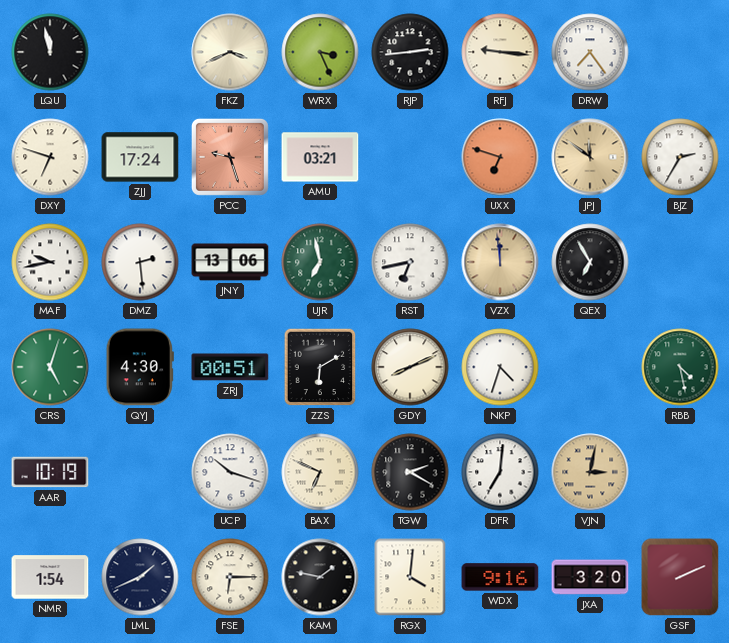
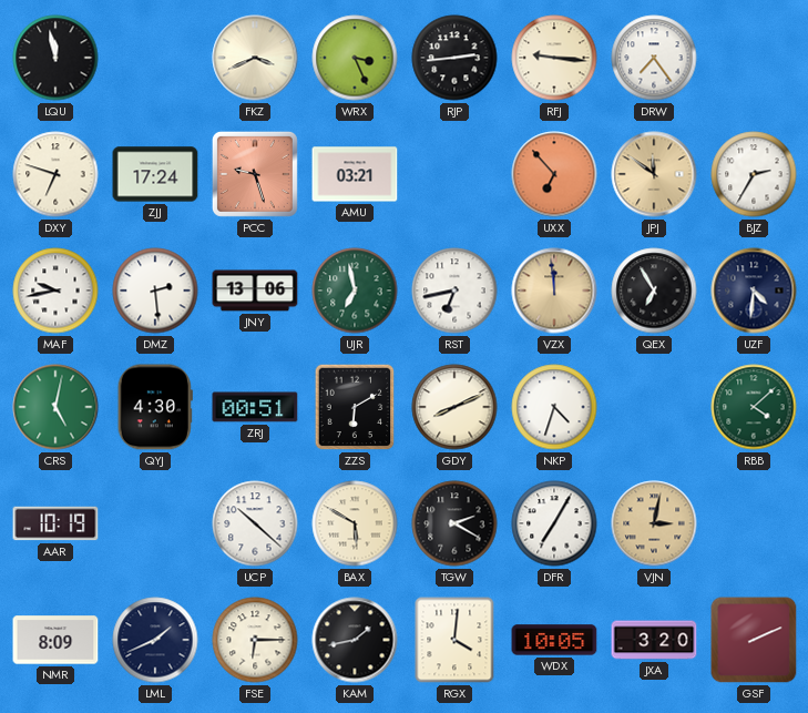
UXX: 6:48 -> 6:53
UZF: none -> 4:31
CRS: 5:03 -> 5:02
RBB: 4:28 -> 4:08
UCP: 10:18 -> 10:22
BAX: 6:49 -> 5:50
DFR: 7:01 -> 7:05
NMR: 1:54 -> 8:09
KAM: 1:47 -> 1:43
WDX: 9:16 -> 10:05
